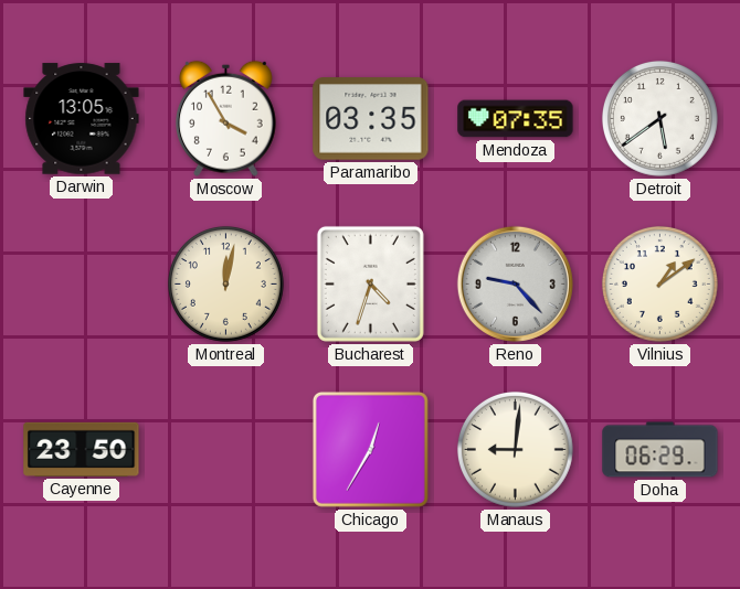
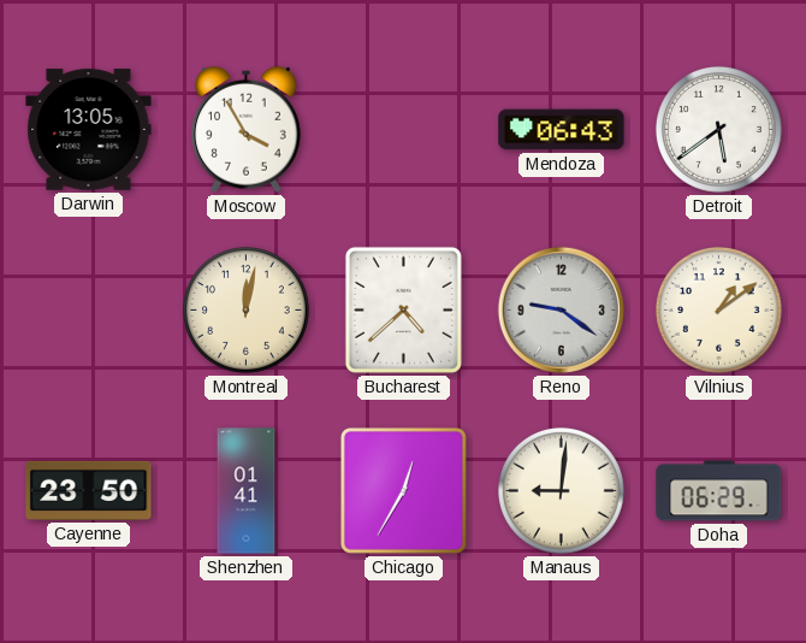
Paramaribo: 03:35 -> none
Mendoza: 07:35 -> 06:43
Bucharest: 4:33 -> 4:38
Reno: 9:23 -> 9:21
Shenzhen: none -> 01:41
